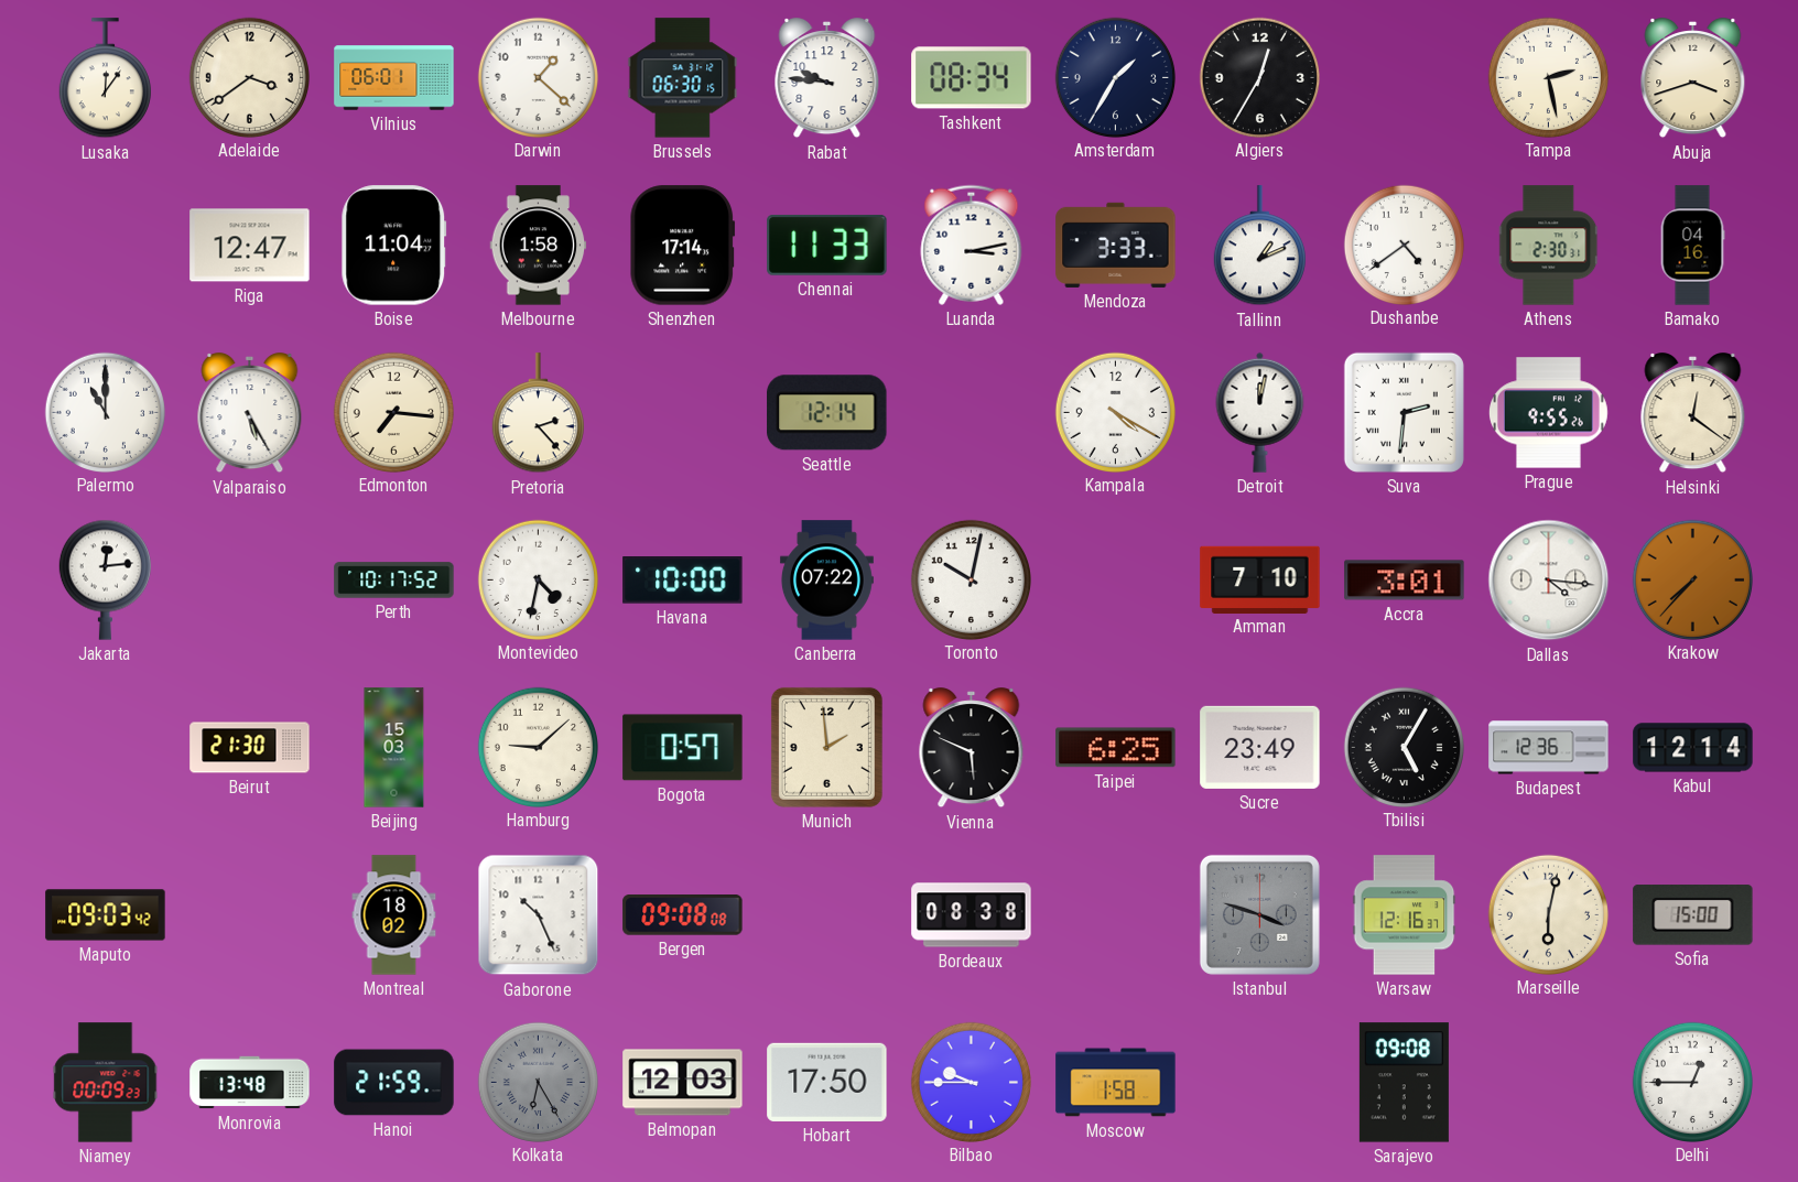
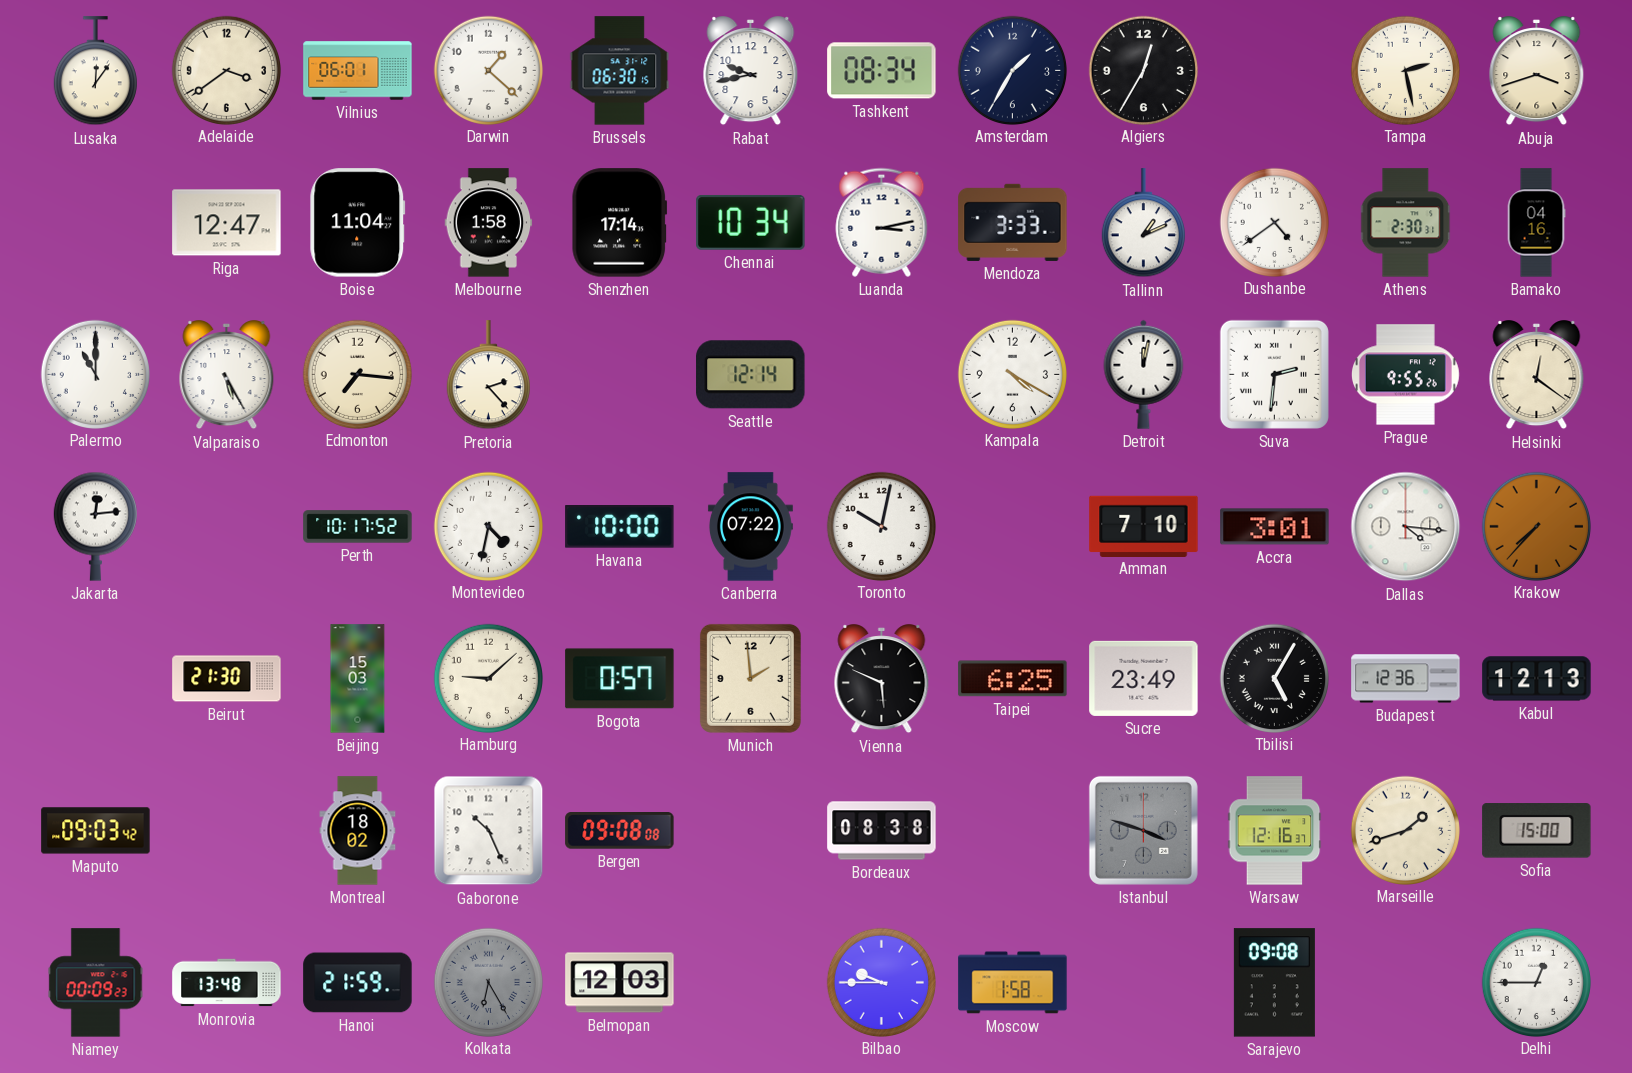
Rabat: 9:46 -> 9:43
Chennai: 11:33 -> 10:34
Kabul: 12:14 -> 12:13
Marseille: 6:02 -> 1:42
Hobart: 17:50 -> none
